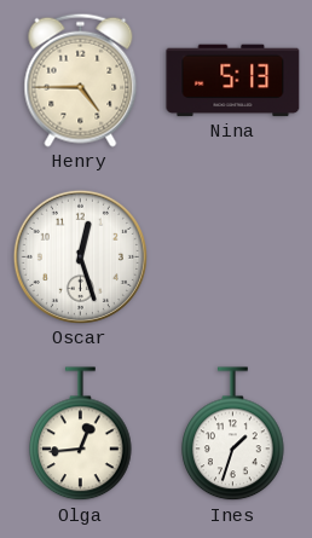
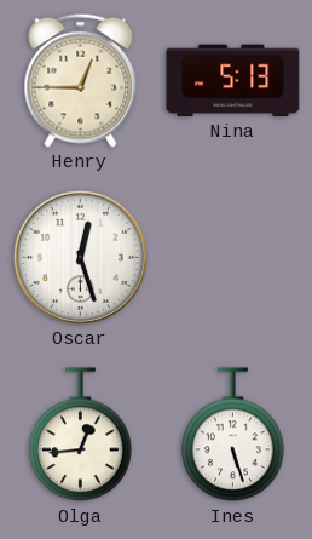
Henry: 4:45 -> 12:45
Ines: 1:33 -> 5:27
